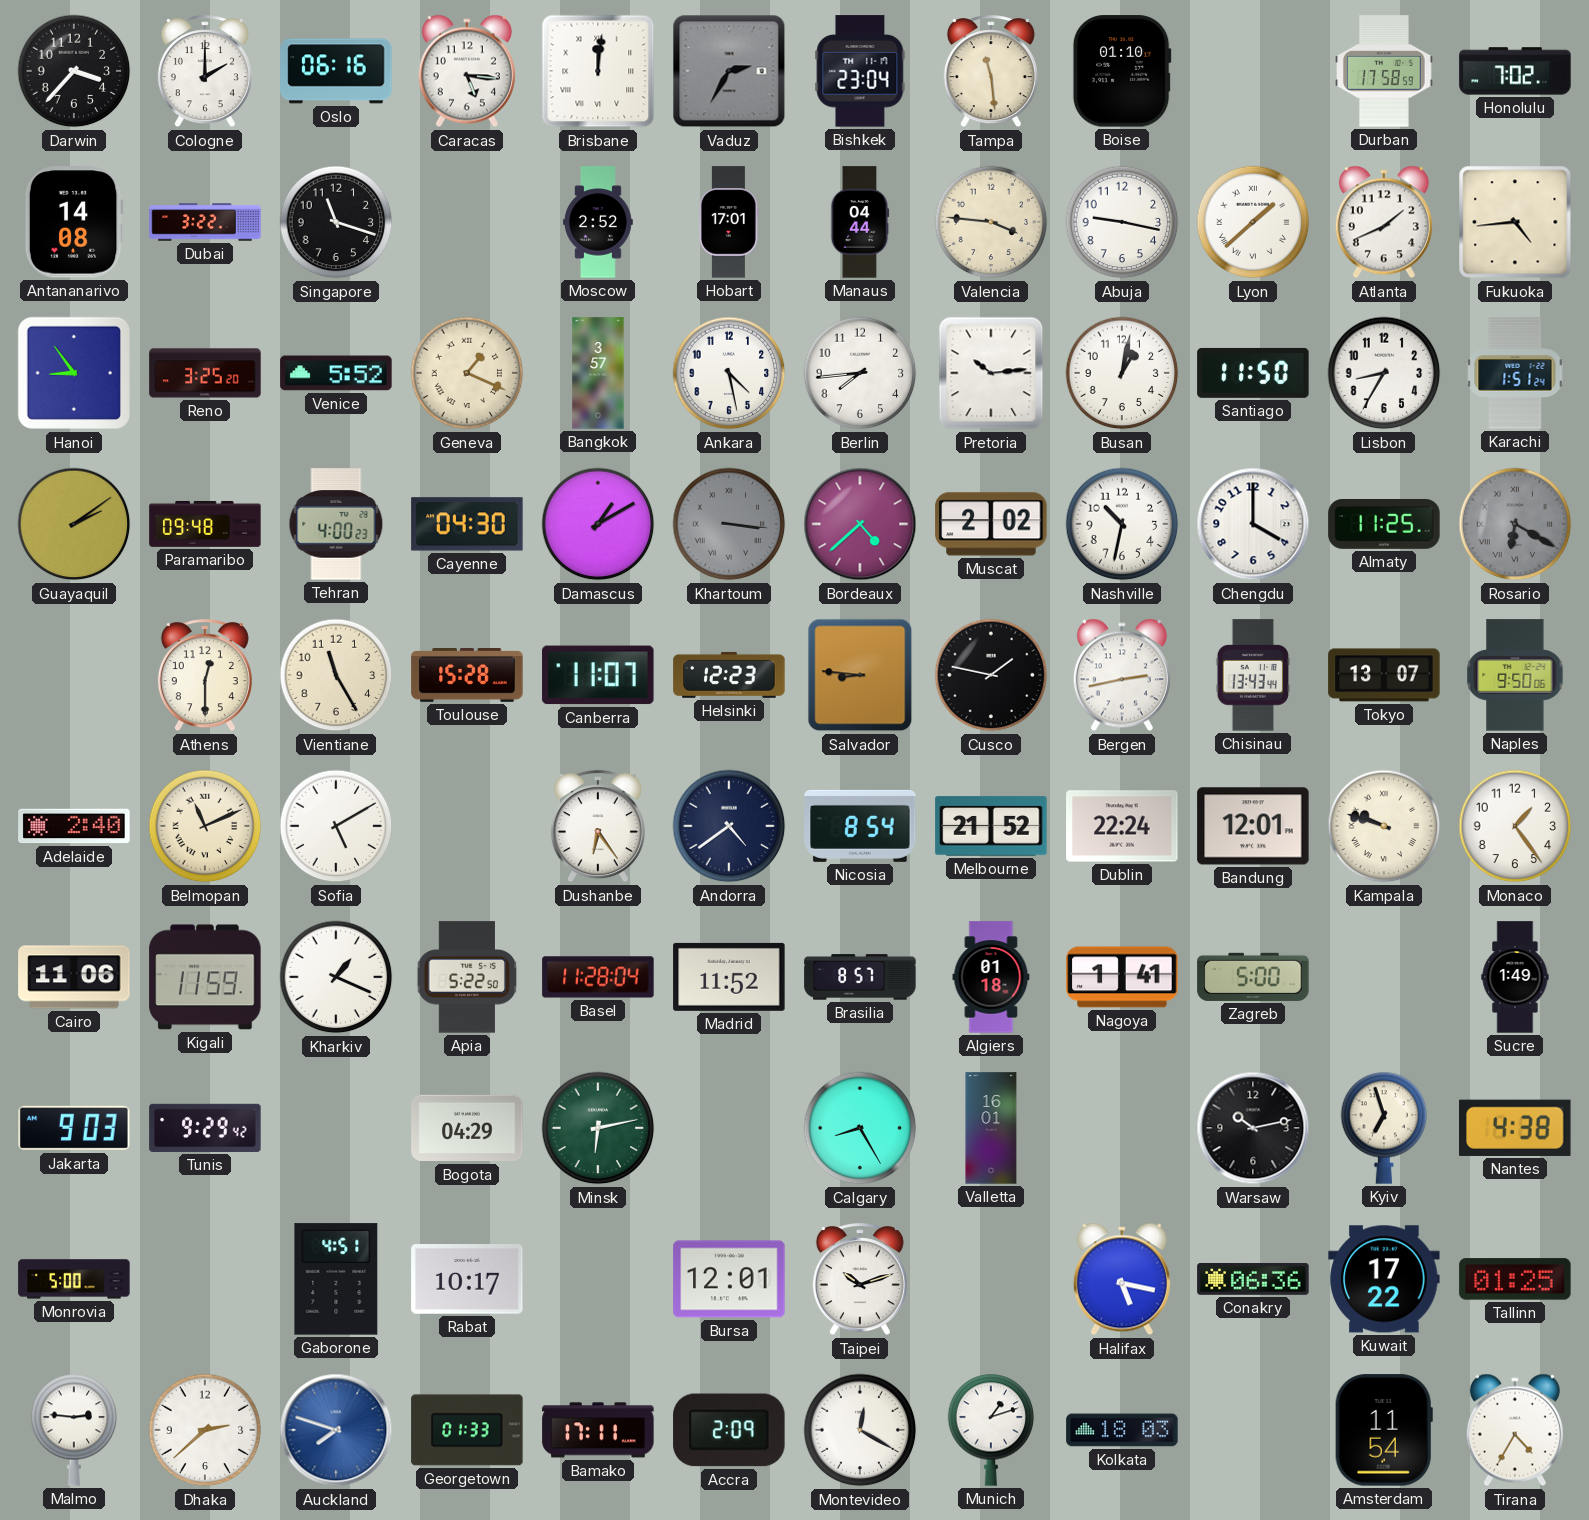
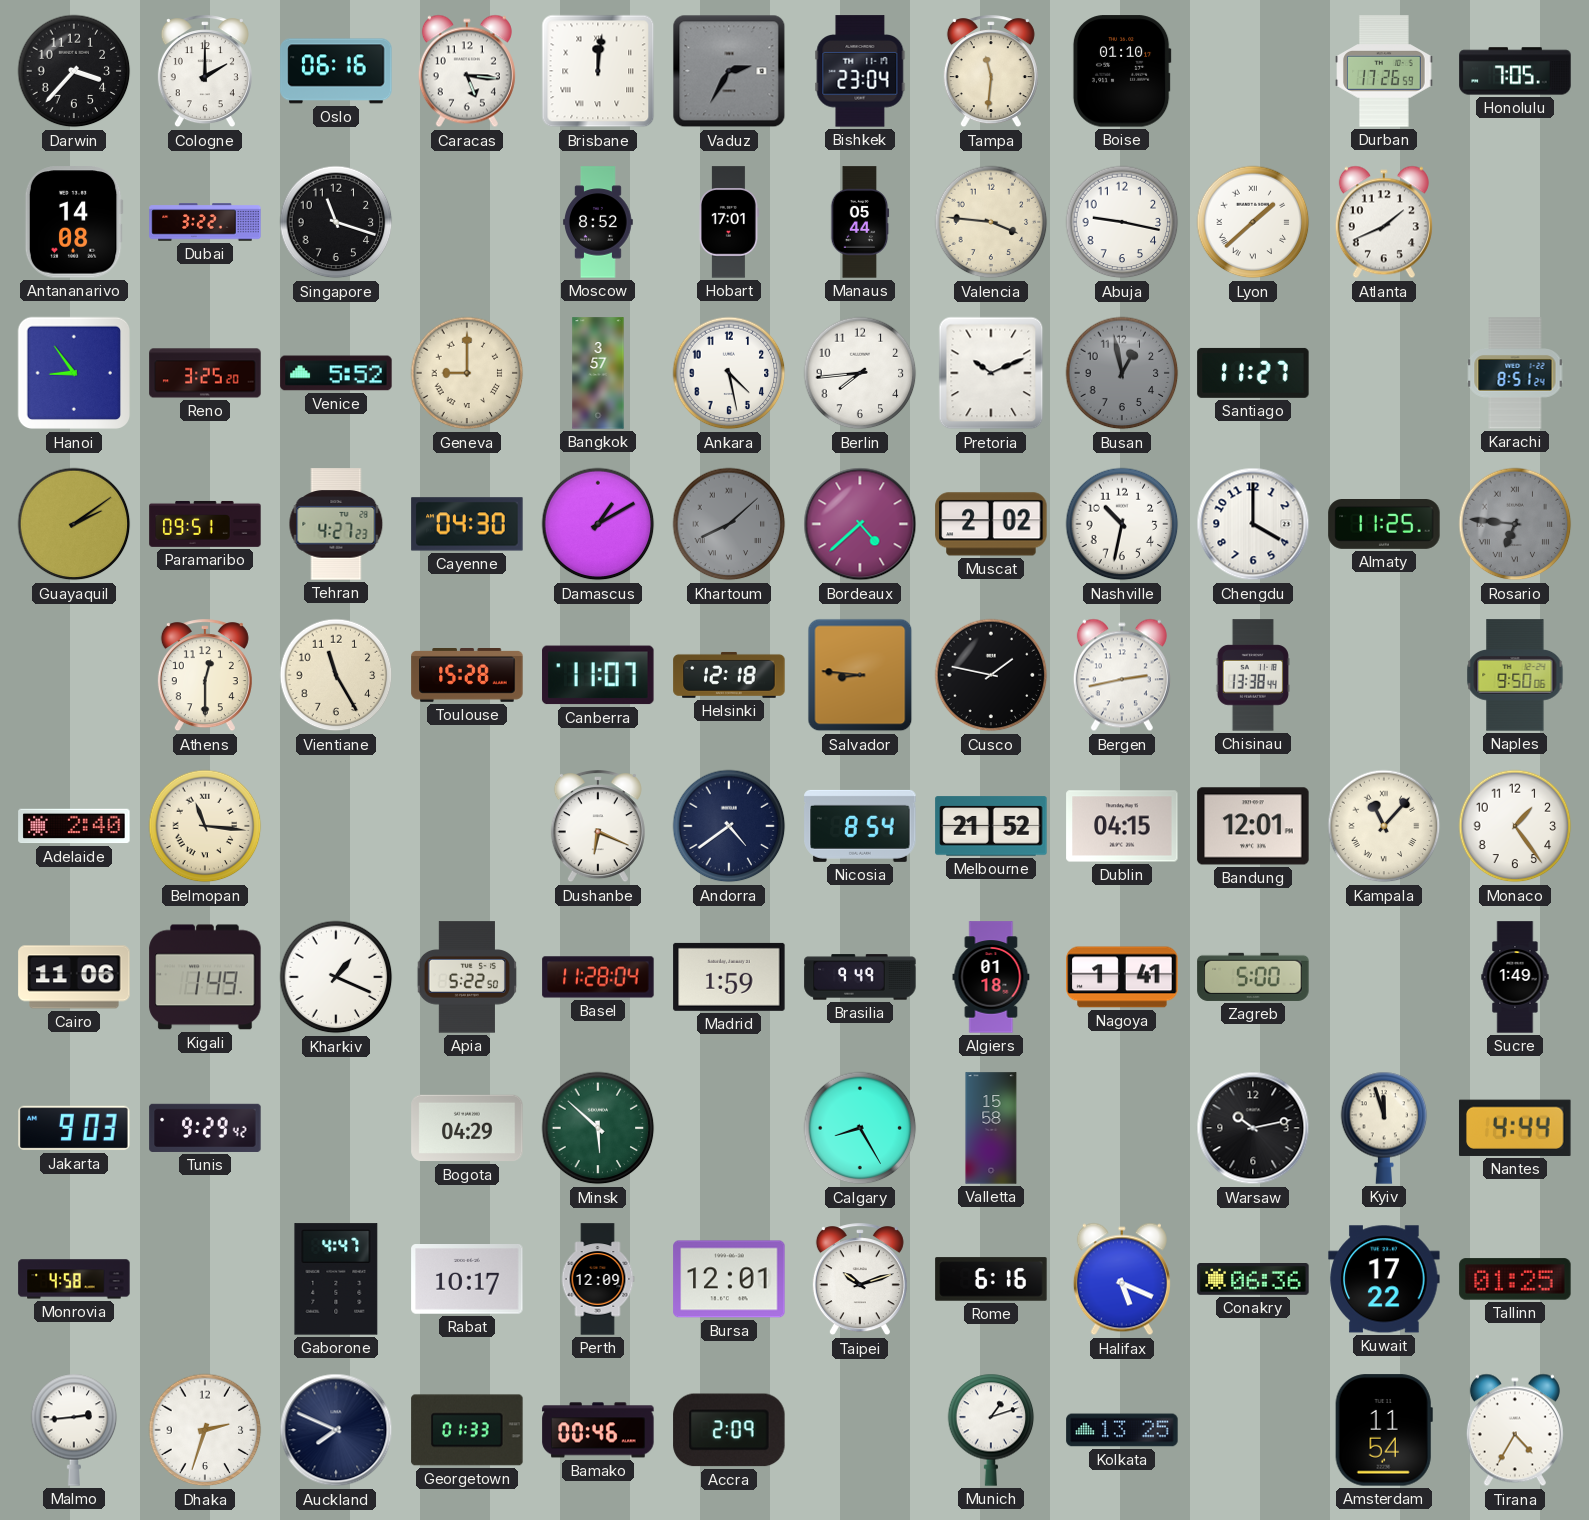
Tampa: 11:29 -> 11:31
Durban: 17:58 -> 17:26
Honolulu: 7:02 -> 7:05
Moscow: 2:52 -> 8:52
Manaus: 04:44 -> 05:44
Fukuoka: 4:44 -> none
Geneva: 1:19 -> 9:00
Pretoria: 10:14 -> 10:11
Busan: 1:02 -> 12:58
Busan dial: white -> grey
Santiago: 11:50 -> 11:27
Lisbon: 8:35 -> none
Karachi: 1:51 -> 8:51
Paramaribo: 09:48 -> 09:51
Tehran: 4:00 -> 4:27
Khartoum: 3:16 -> 8:08
Rosario: 6:20 -> 6:46
Helsinki: 12:23 -> 12:18
Chisinau: 13:43 -> 13:38
Tokyo: 13:07 -> none
Belmopan: 11:11 -> 11:16
Sofia: 5:10 -> none
Dushanbe: 6:24 -> 6:19
Dublin: 22:24 -> 04:15
Kampala: 9:48 -> 11:07
Kigali: 11:59 -> 1:49
Madrid: 11:52 -> 1:59
Brasilia: 8:57 -> 9:49
Minsk: 6:13 -> 5:52
Valletta: 16:01 -> 15:58
Kyiv: 6:57 -> 11:57
Nantes: 4:38 -> 4:44
Monrovia: 5:00 -> 4:58
Gaborone: 4:51 -> 4:47
Perth: none -> 12:09
Rome: none -> 6:16
Halifax: 5:17 -> 5:19
Malmo: 2:46 -> 2:44
Dhaka: 2:38 -> 2:33
Auckland: 7:48 -> 7:49
Auckland dial: blue -> navy
Bamako: 17:11 -> 00:46
Montevideo: 12:20 -> none
Kolkata: 18:03 -> 13:25
